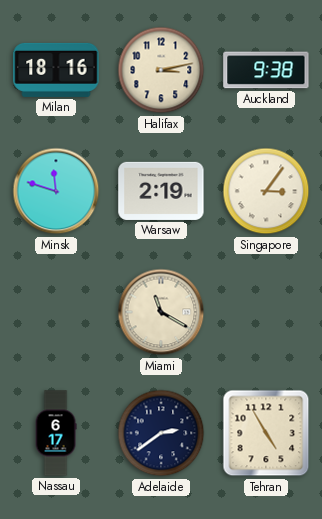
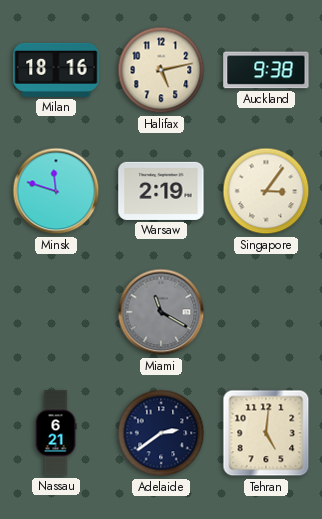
Halifax: 3:13 -> 5:13
Miami dial: cream -> grey
Nassau: 6:17 -> 6:21
Tehran: 4:55 -> 5:01
